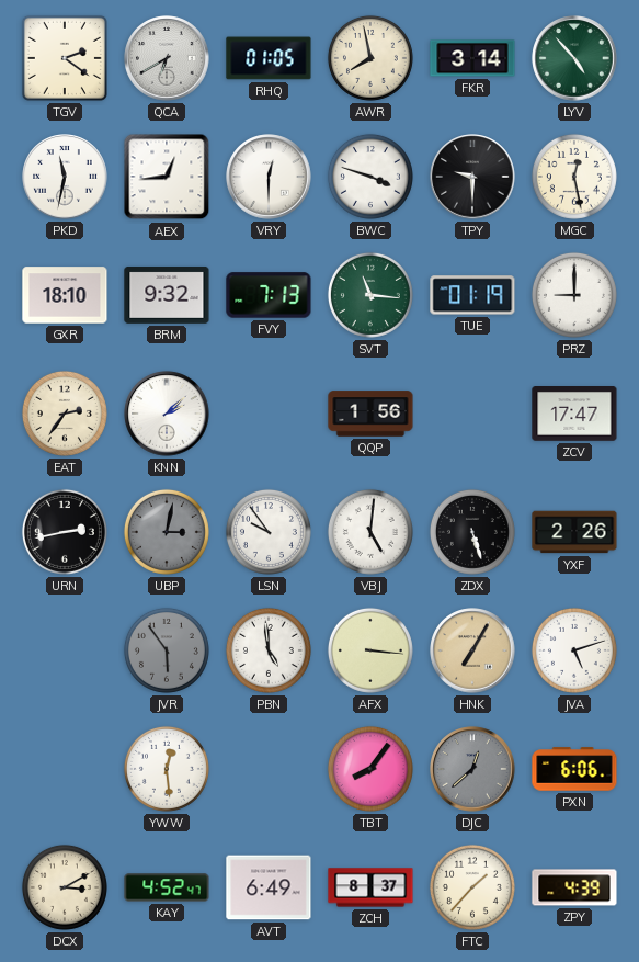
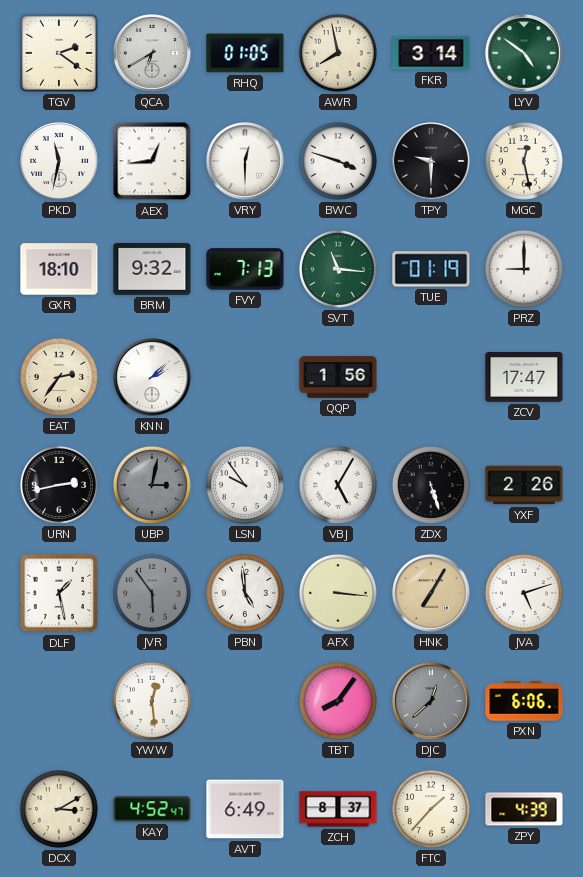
LYV: 4:53 -> 4:51
VBJ: 5:01 -> 5:05
DLF: none -> 1:28
